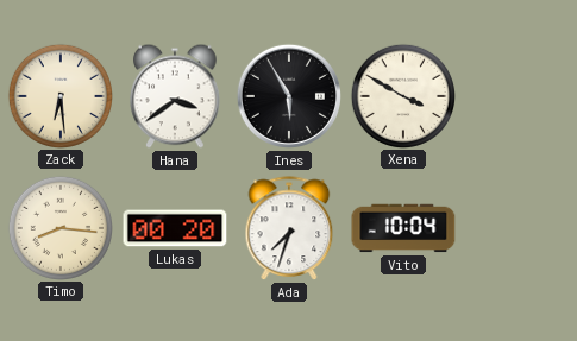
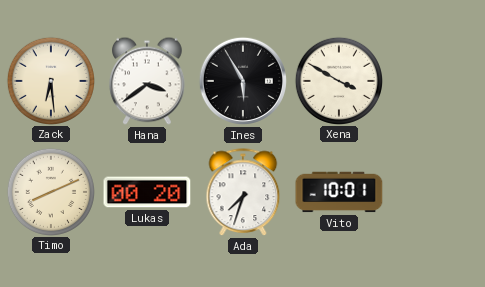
Timo: 8:16 -> 8:11
Vito: 10:04 -> 10:01
